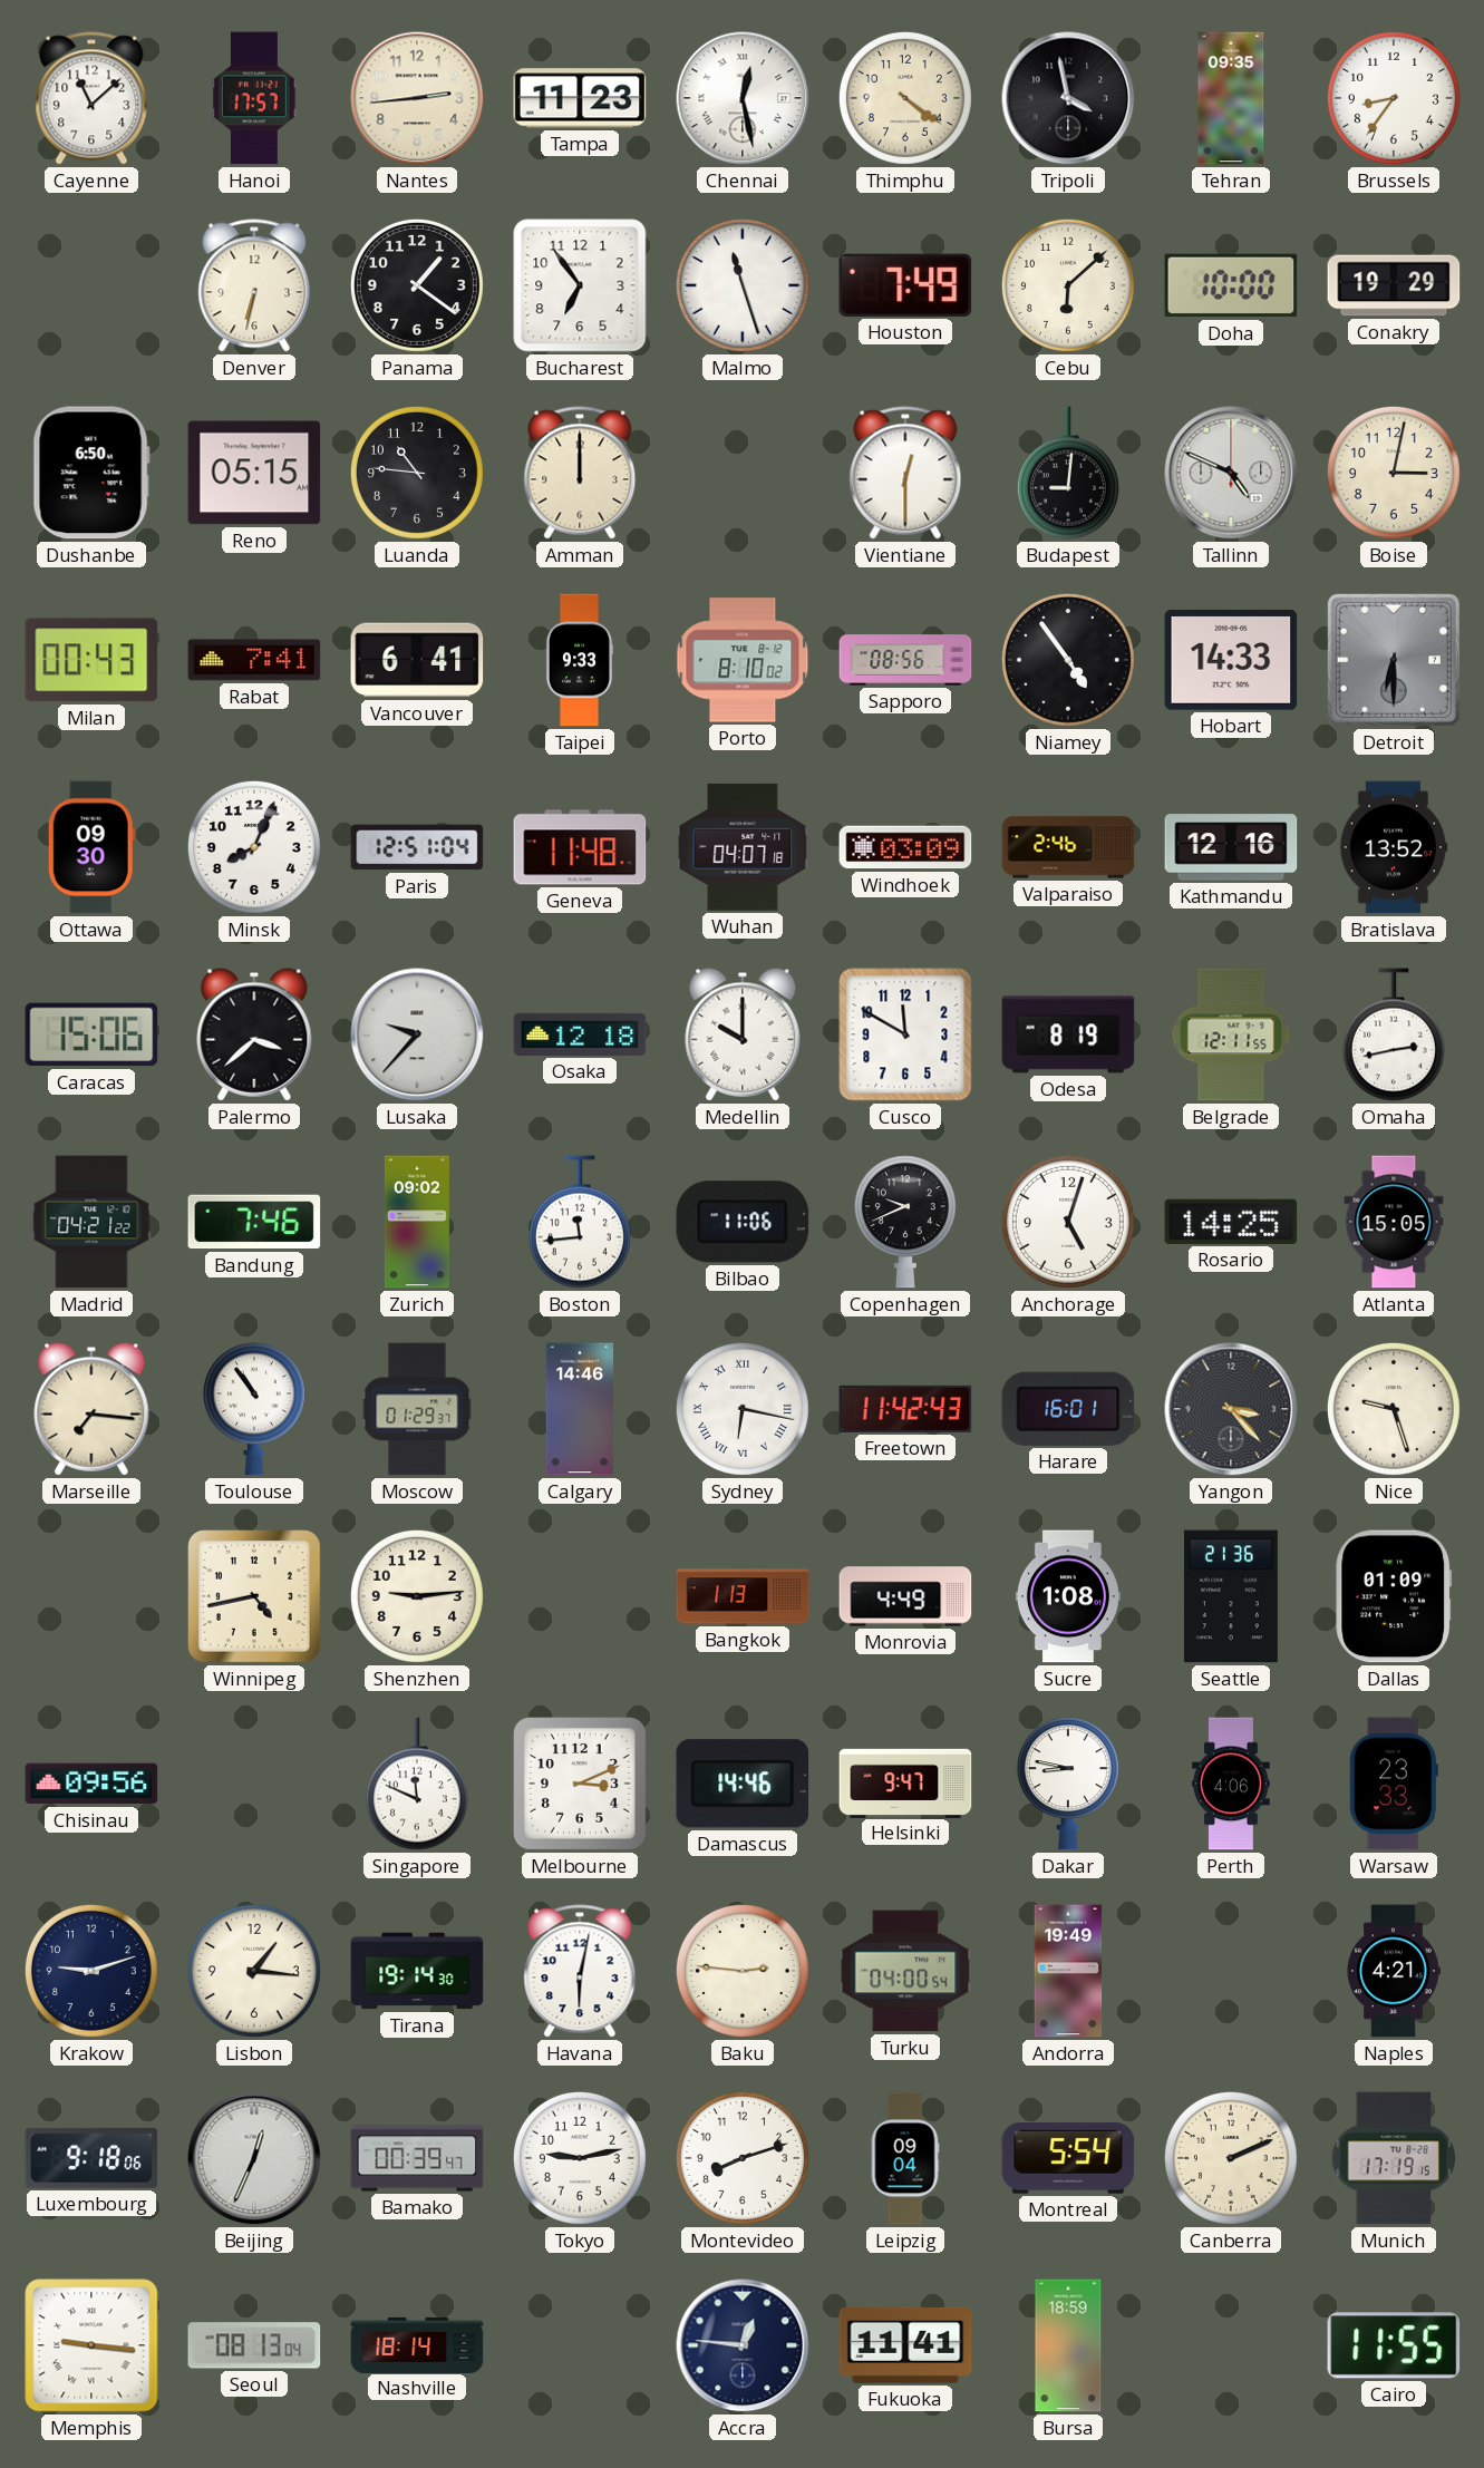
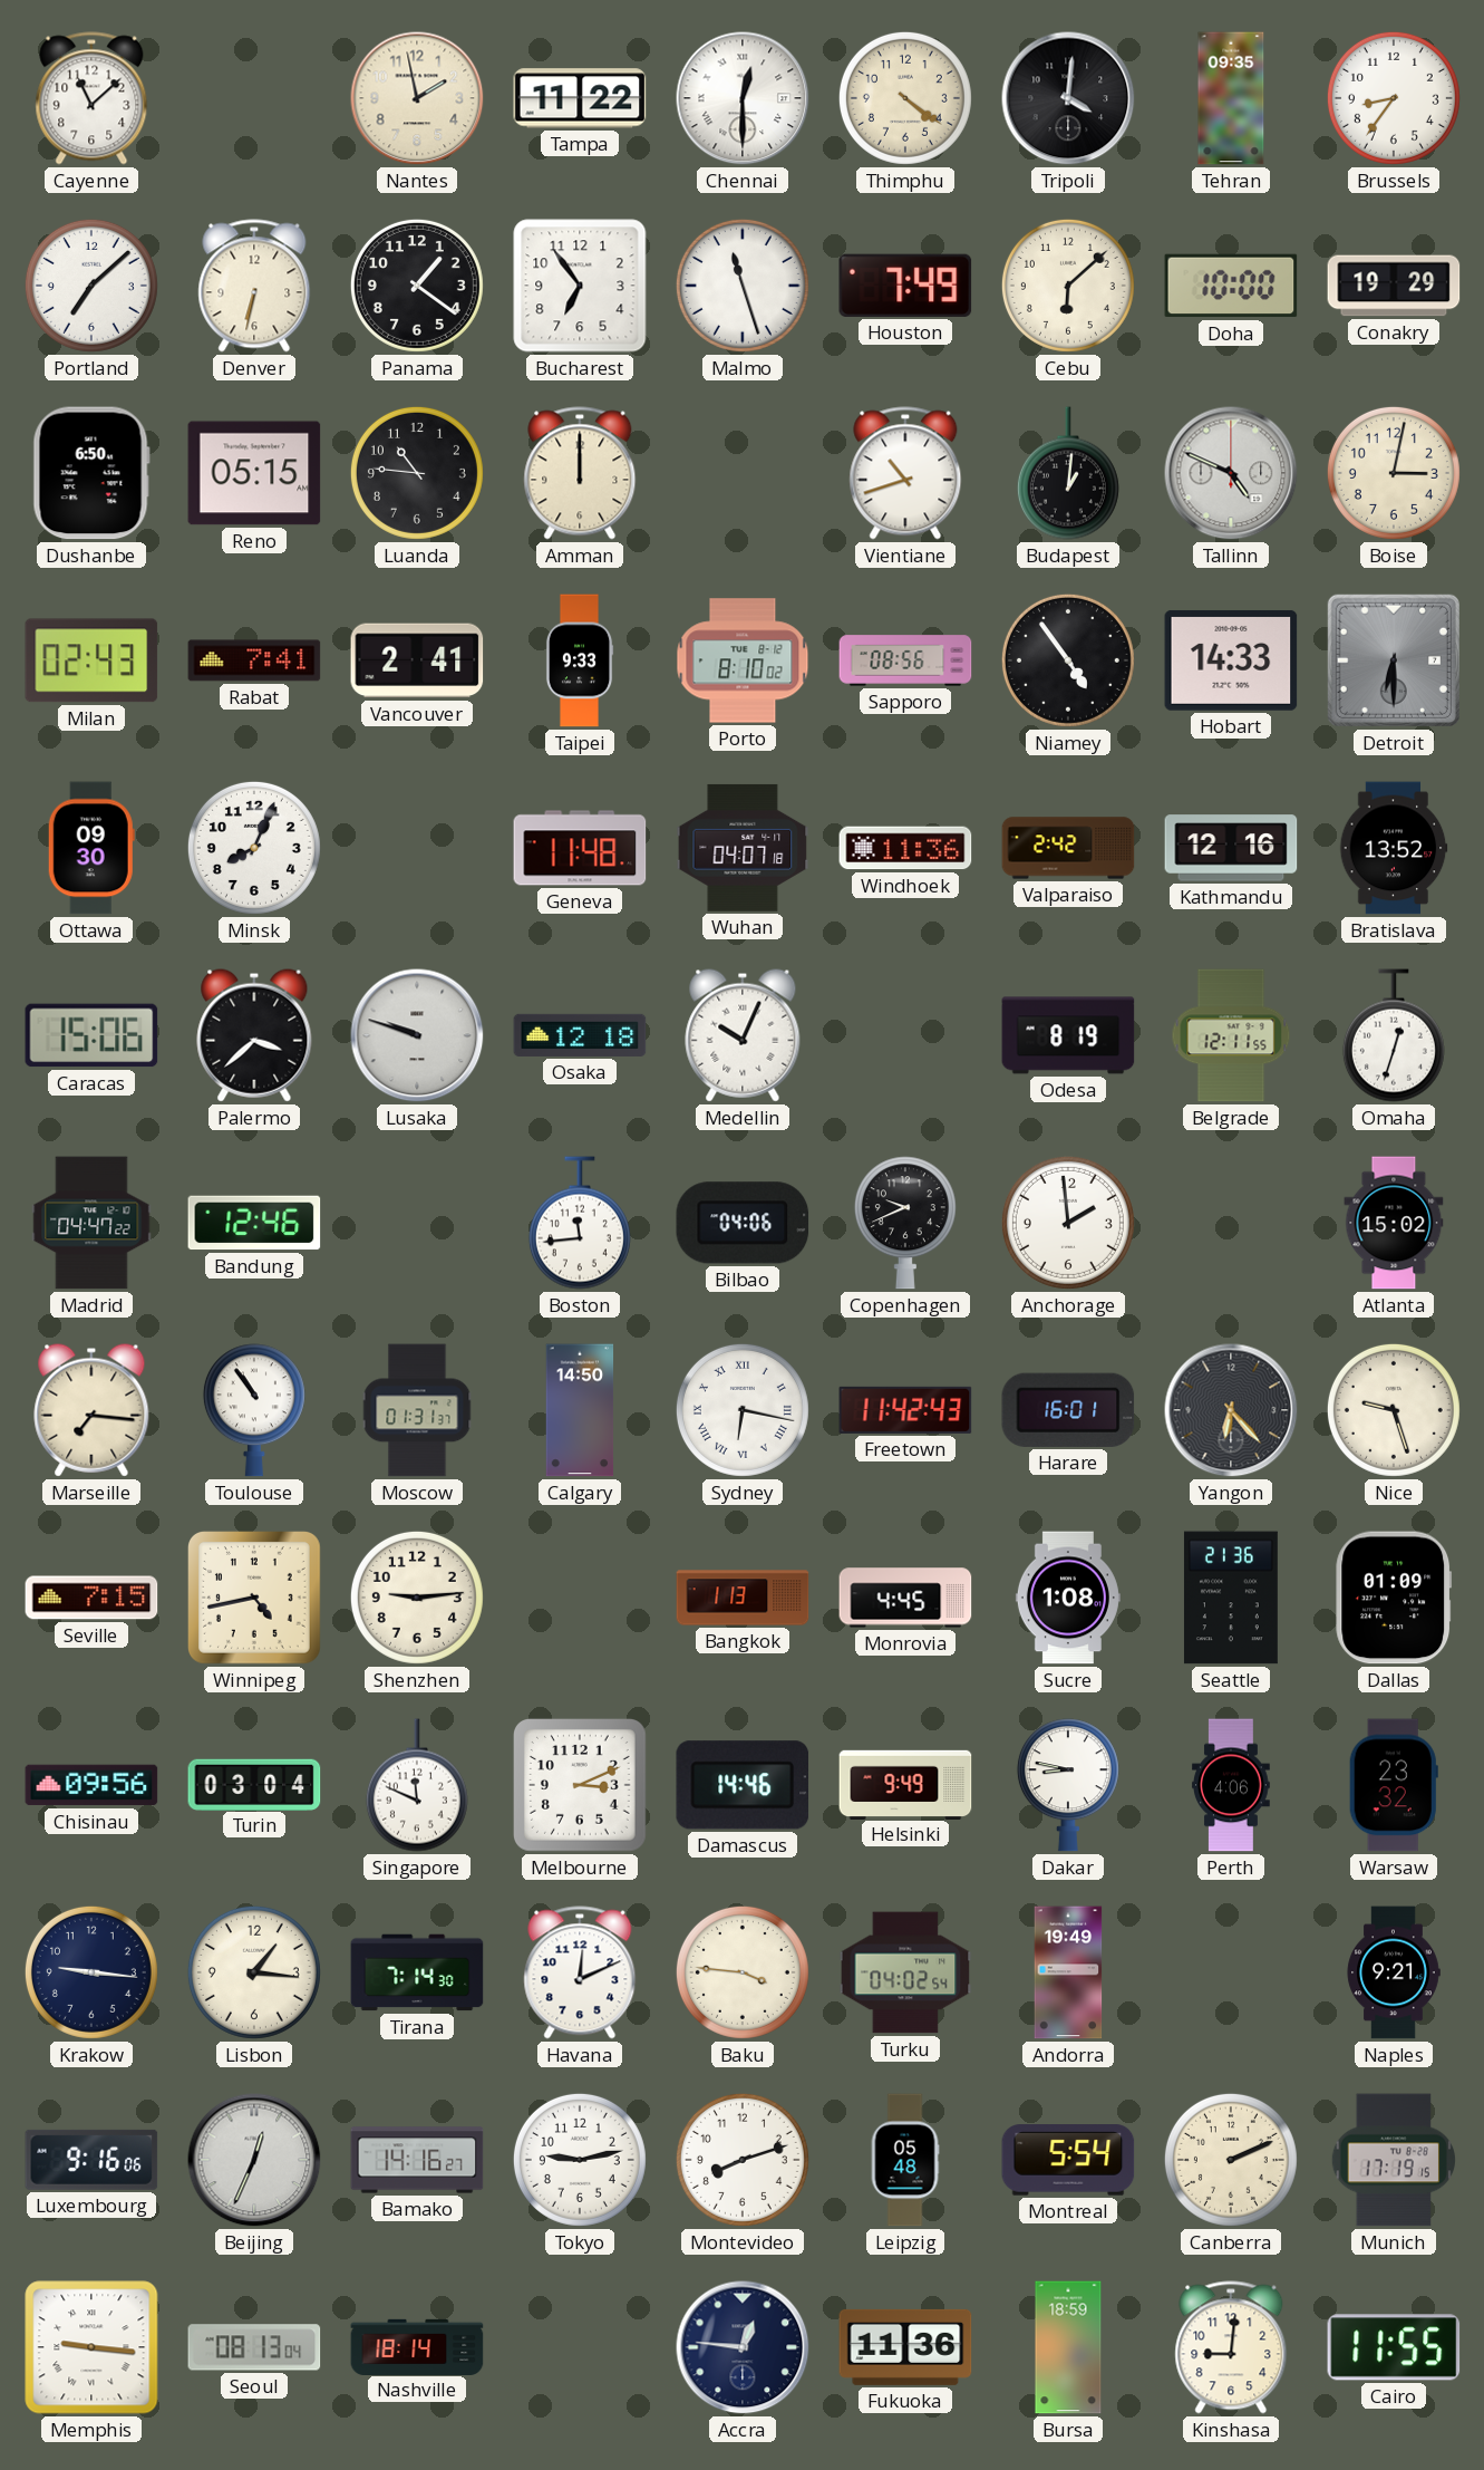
Hanoi: 17:57 -> none
Nantes: 2:44 -> 1:58
Tampa: 11:23 -> 11:22
Chennai: 12:28 -> 12:30
Tripoli: 3:58 -> 4:01
Portland: none -> 7:08
Vientiane: 12:30 -> 10:42
Budapest: 9:01 -> 1:01
Milan: 00:43 -> 02:43
Vancouver: 6:41 -> 2:41
Paris: 12:51 -> none
Windhoek: 03:09 -> 11:36
Valparaiso: 2:46 -> 2:42
Lusaka: 9:37 -> 9:48
Medellin: 10:00 -> 10:04
Cusco: 11:50 -> none
Omaha: 2:43 -> 12:33
Madrid: 04:21 -> 04:47
Bandung: 7:46 -> 12:46
Zurich: 09:02 -> none
Bilbao: 11:06 -> 04:06
Anchorage: 5:03 -> 1:59
Rosario: 14:25 -> none
Atlanta: 15:05 -> 15:02
Moscow: 01:29 -> 01:31
Calgary: 14:46 -> 14:50
Yangon: 3:23 -> 6:23
Seville: none -> 7:15
Monrovia: 4:49 -> 4:45
Turin: none -> 03:04
Helsinki: 9:47 -> 9:49
Warsaw: 23:33 -> 23:32
Krakow: 9:12 -> 9:16
Tirana: 19:14 -> 7:14
Havana: 6:02 -> 12:11
Baku: 2:46 -> 3:46
Turku: 04:00 -> 04:02
Naples: 4:21 -> 9:21
Luxembourg: 9:18 -> 9:16
Bamako: 00:39 -> 14:16
Leipzig: 09:04 -> 05:48
Fukuoka: 11:41 -> 11:36
Kinshasa: none -> 9:01
